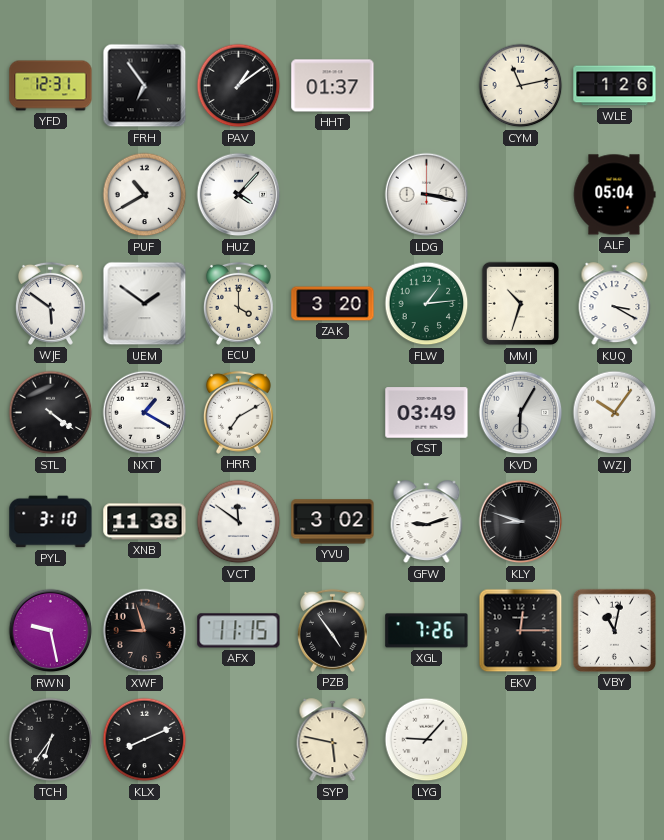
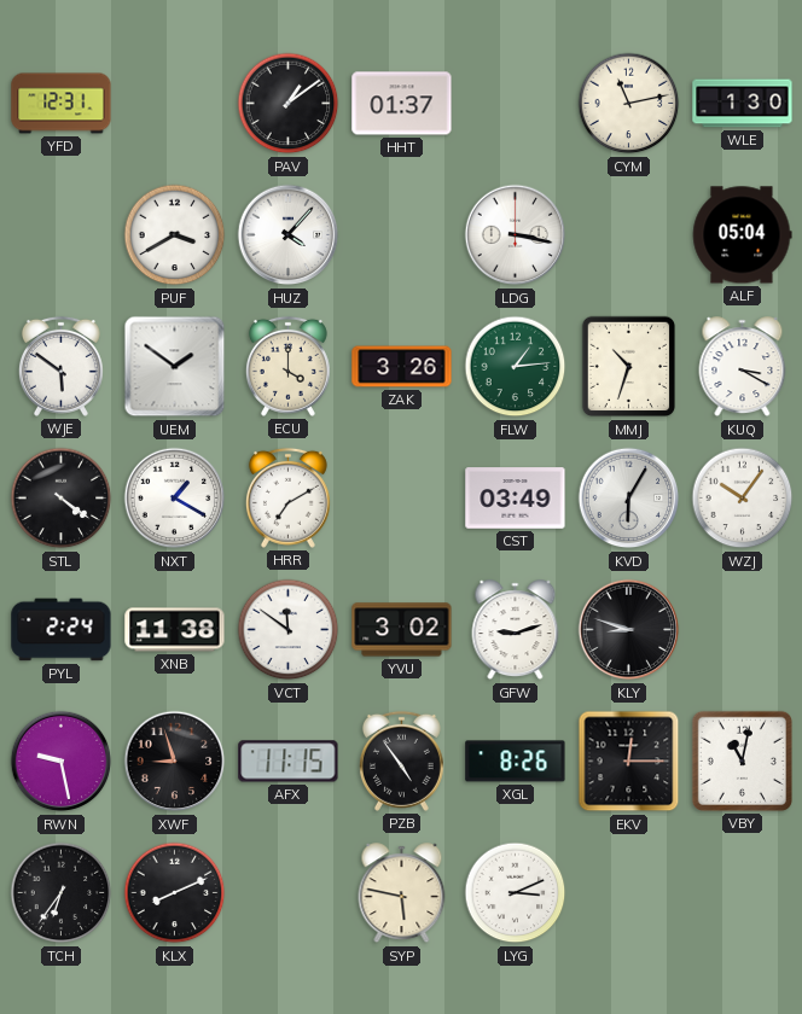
FRH: 6:54 -> none
WLE: 1:26 -> 1:30
PUF: 10:40 -> 3:40
ZAK: 3:20 -> 3:26
PYL: 3:10 -> 2:24
XGL: 7:26 -> 8:26
LYG: 9:07 -> 3:11
